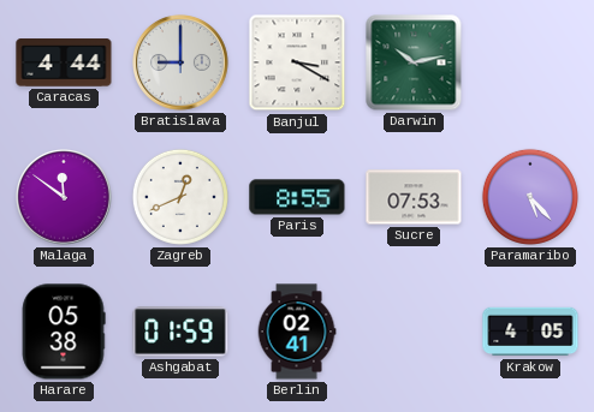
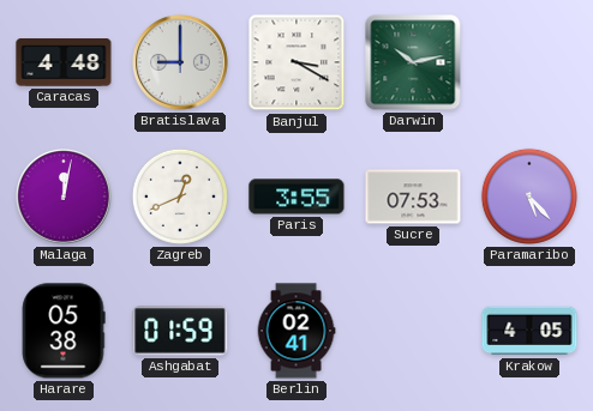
Caracas: 4:44 -> 4:48
Malaga: 11:51 -> 12:02
Paris: 8:55 -> 3:55
